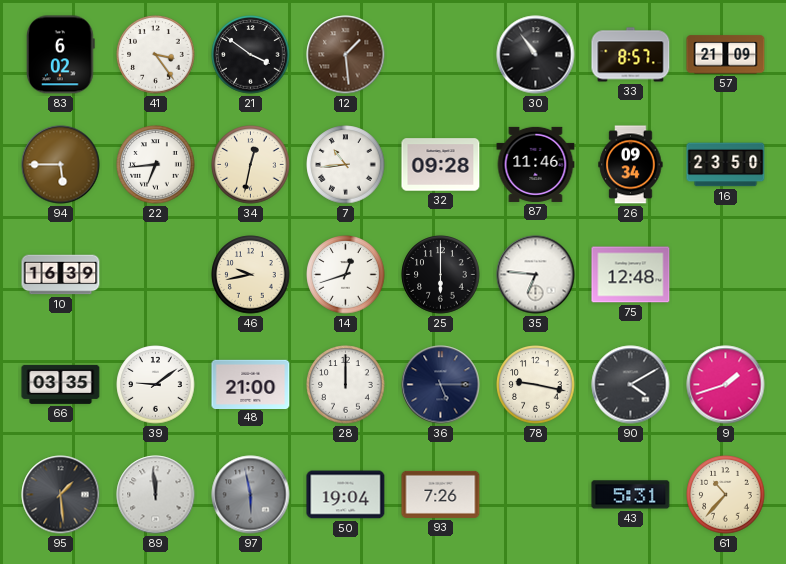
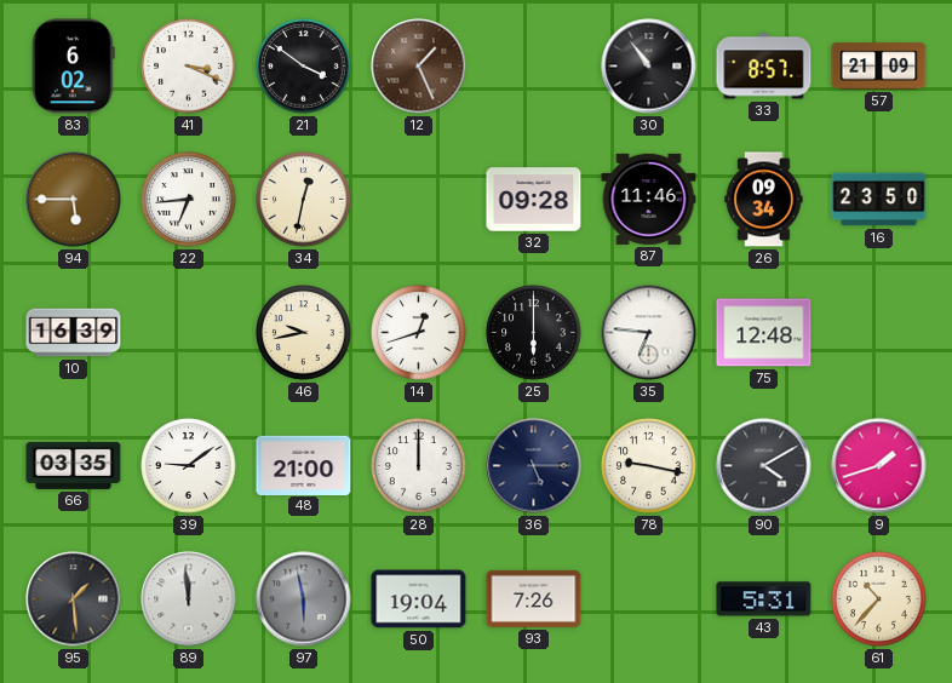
41: 3:24 -> 3:19
12: 1:29 -> 1:26
7: 10:44 -> none
